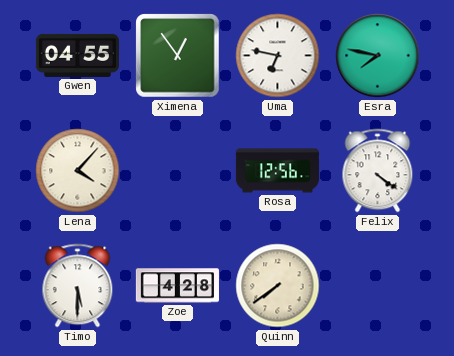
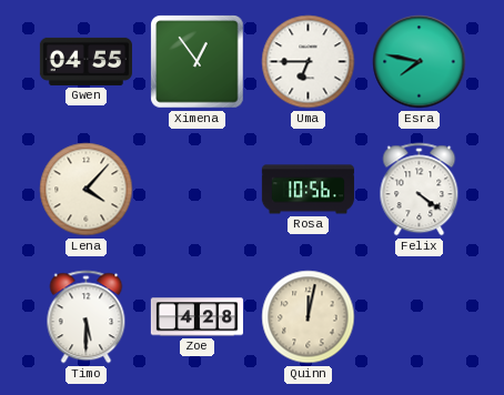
Uma: 6:47 -> 6:45
Rosa: 12:56 -> 10:56
Quinn: 7:39 -> 12:02
